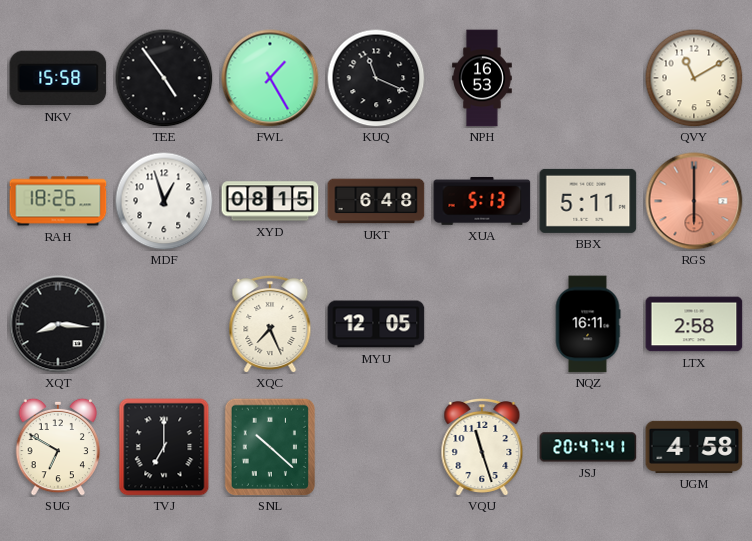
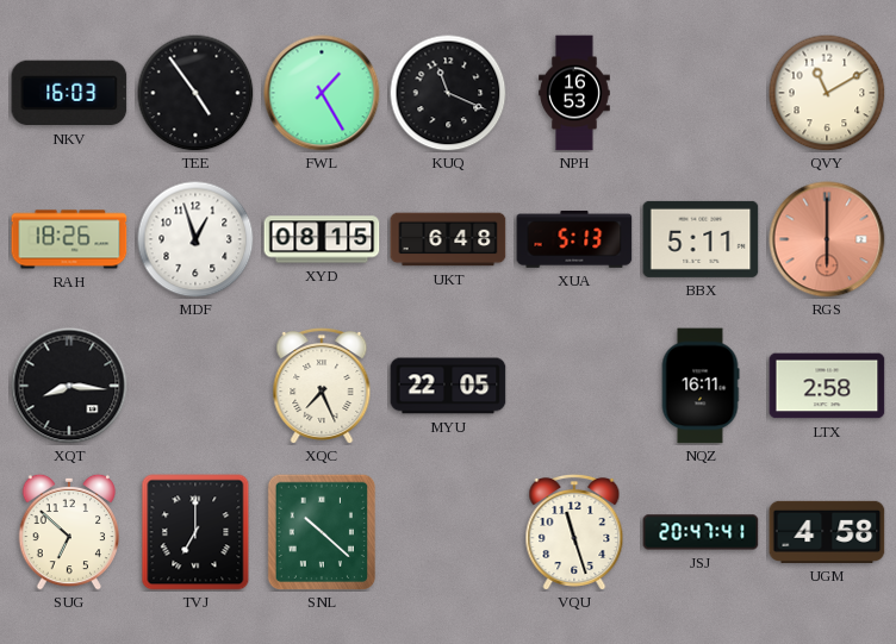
NKV: 15:58 -> 16:03
MYU: 12:05 -> 22:05
SUG: 6:50 -> 6:52
